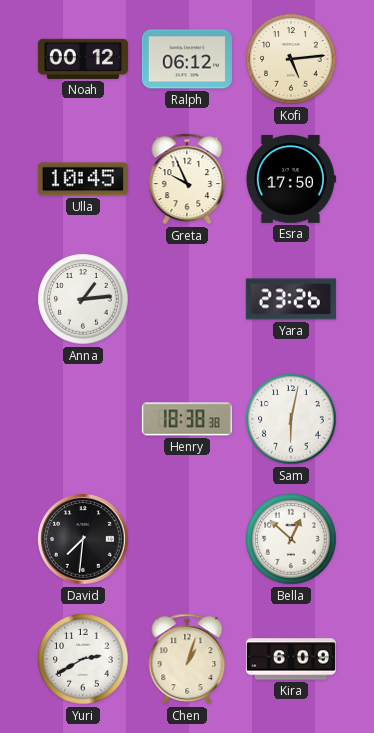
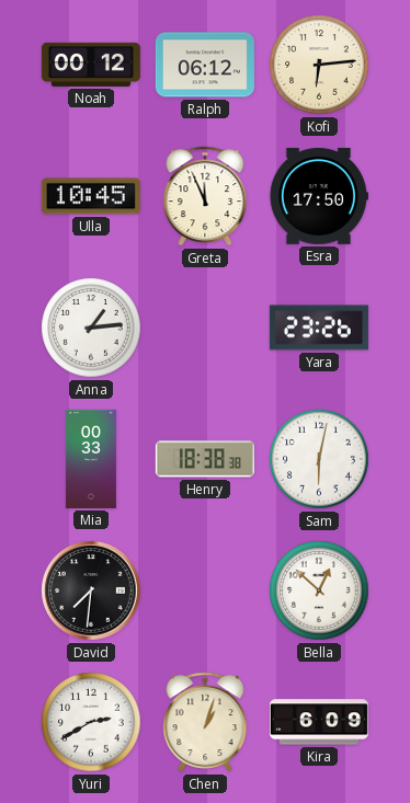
Kofi: 5:14 -> 6:14
Greta: 9:56 -> 11:56
Mia: none -> 00:33
